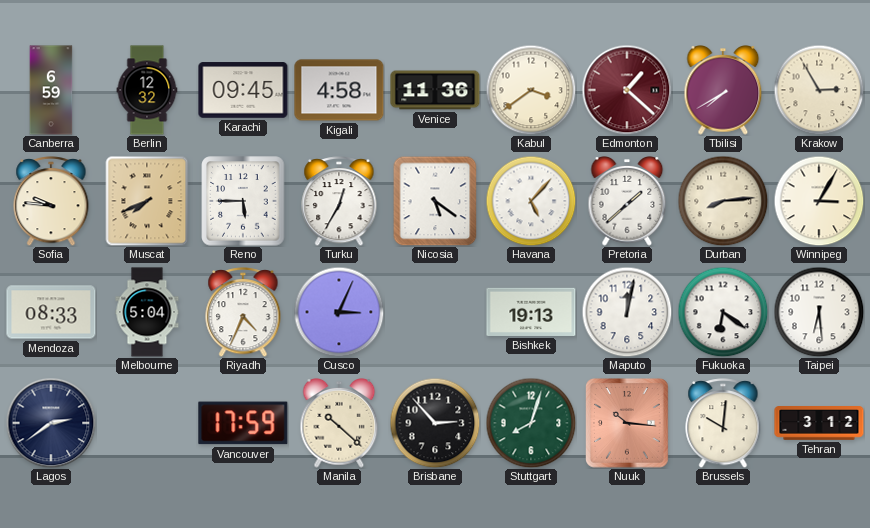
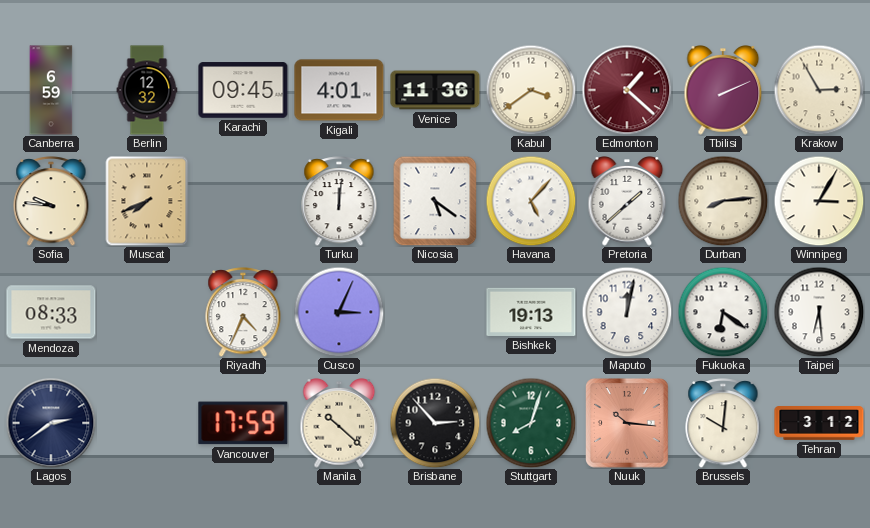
Kigali: 4:58 -> 4:01
Tbilisi: 7:40 -> 2:11
Reno: 5:45 -> none
Turku: 12:35 -> 12:01
Melbourne: 5:04 -> none
